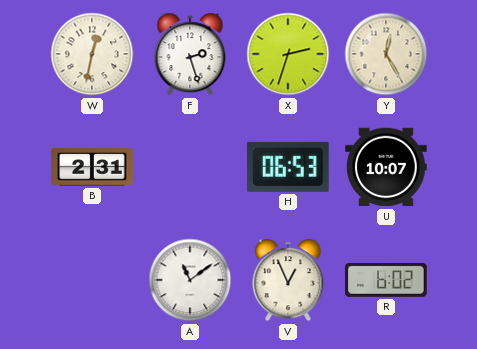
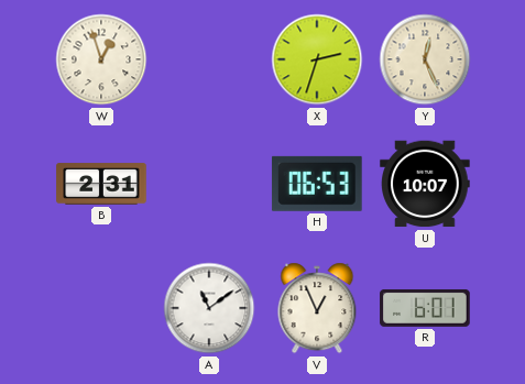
W: 12:32 -> 12:57
F: 2:27 -> none
Y: 12:25 -> 12:26
R: 6:02 -> 6:01
